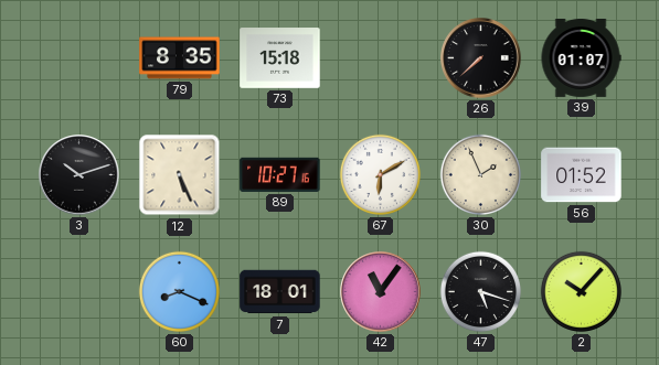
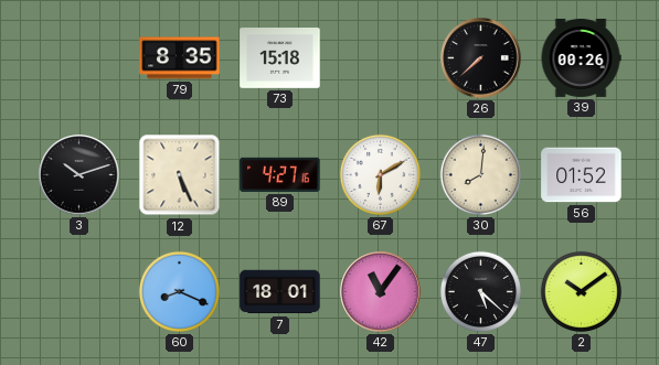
39: 01:07 -> 00:26
89: 10:27 -> 4:27
30: 1:56 -> 8:01
47: 5:18 -> 5:22
2: 10:07 -> 10:09
